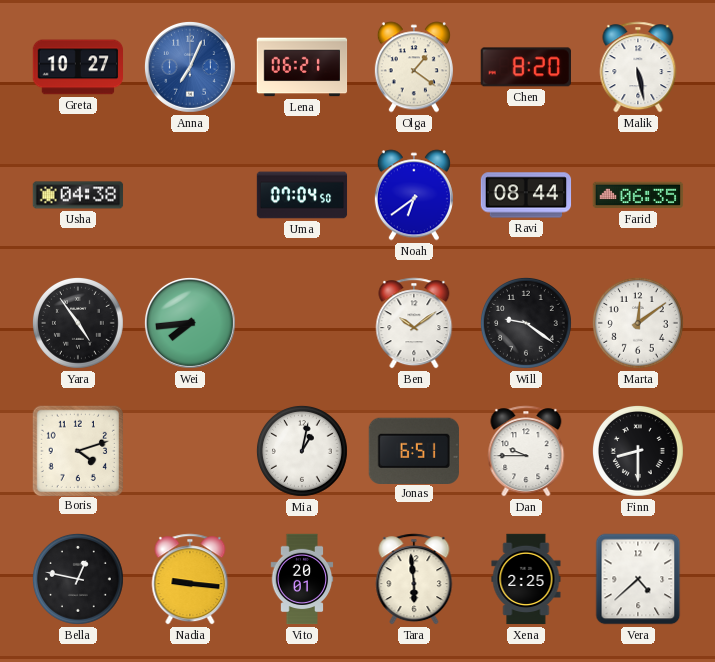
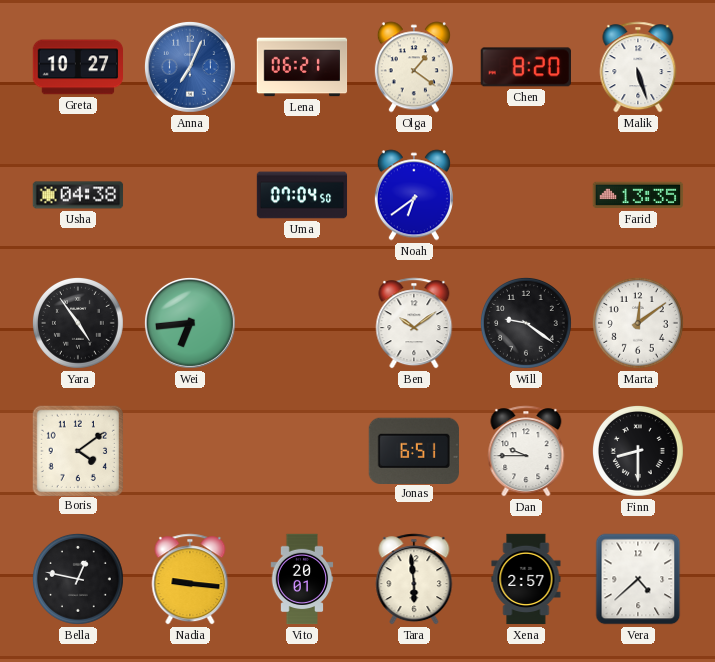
Malik: 5:28 -> 5:27
Ravi: 08:44 -> none
Farid: 06:35 -> 13:35
Wei: 7:44 -> 6:44
Boris: 4:12 -> 4:09
Mia: 1:02 -> none
Xena: 2:25 -> 2:57
